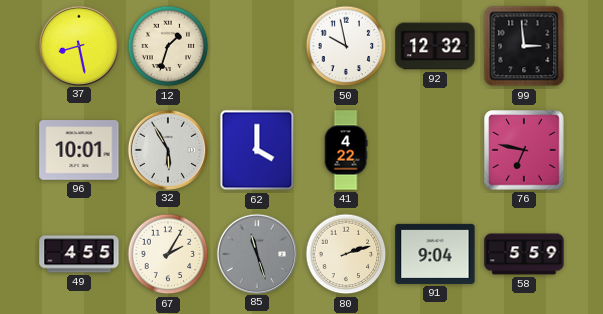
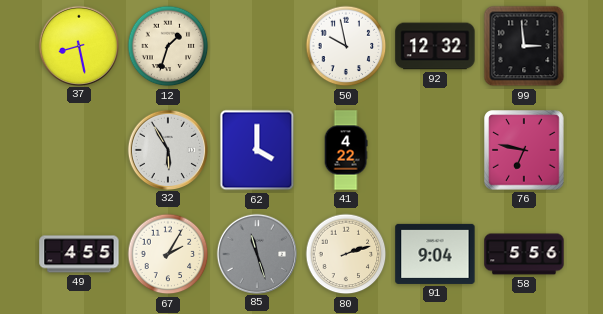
96: 10:01 -> none
58: 5:59 -> 5:56
